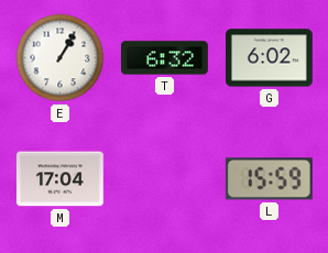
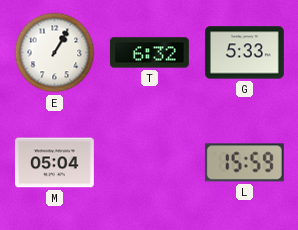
G: 6:02 -> 5:33
M: 17:04 -> 05:04
